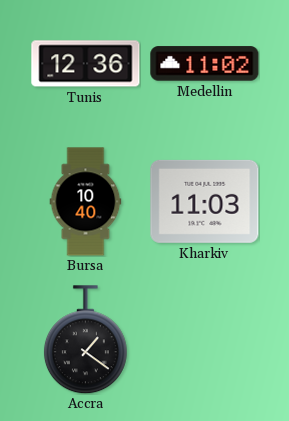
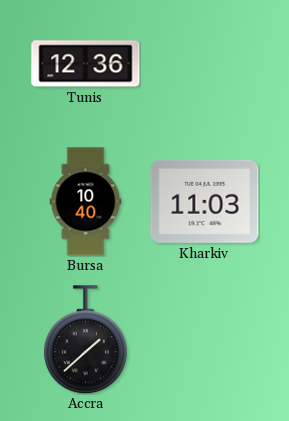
Medellin: 11:02 -> none
Accra: 1:21 -> 1:38
